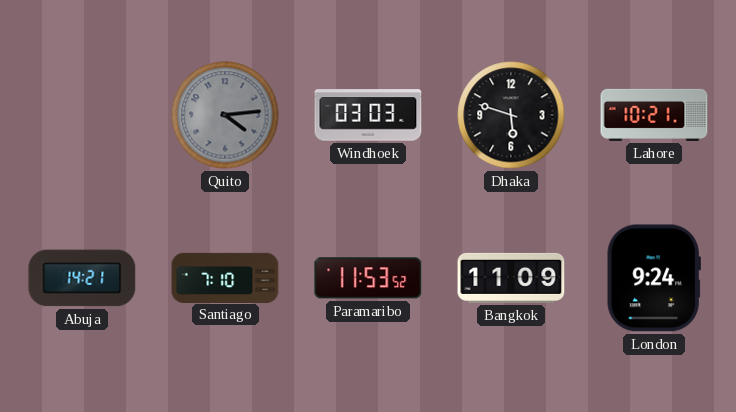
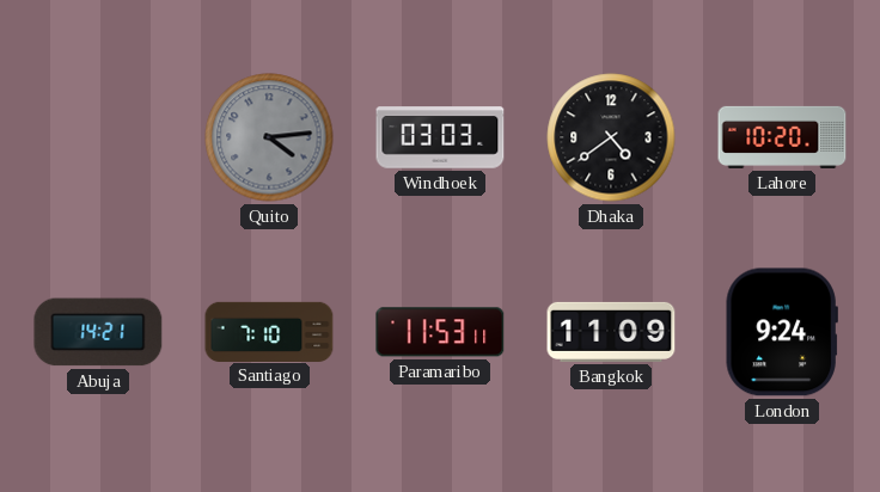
Dhaka: 5:48 -> 4:39
Lahore: 10:21 -> 10:20
Paramaribo: 11:53:52 -> 11:53:11
